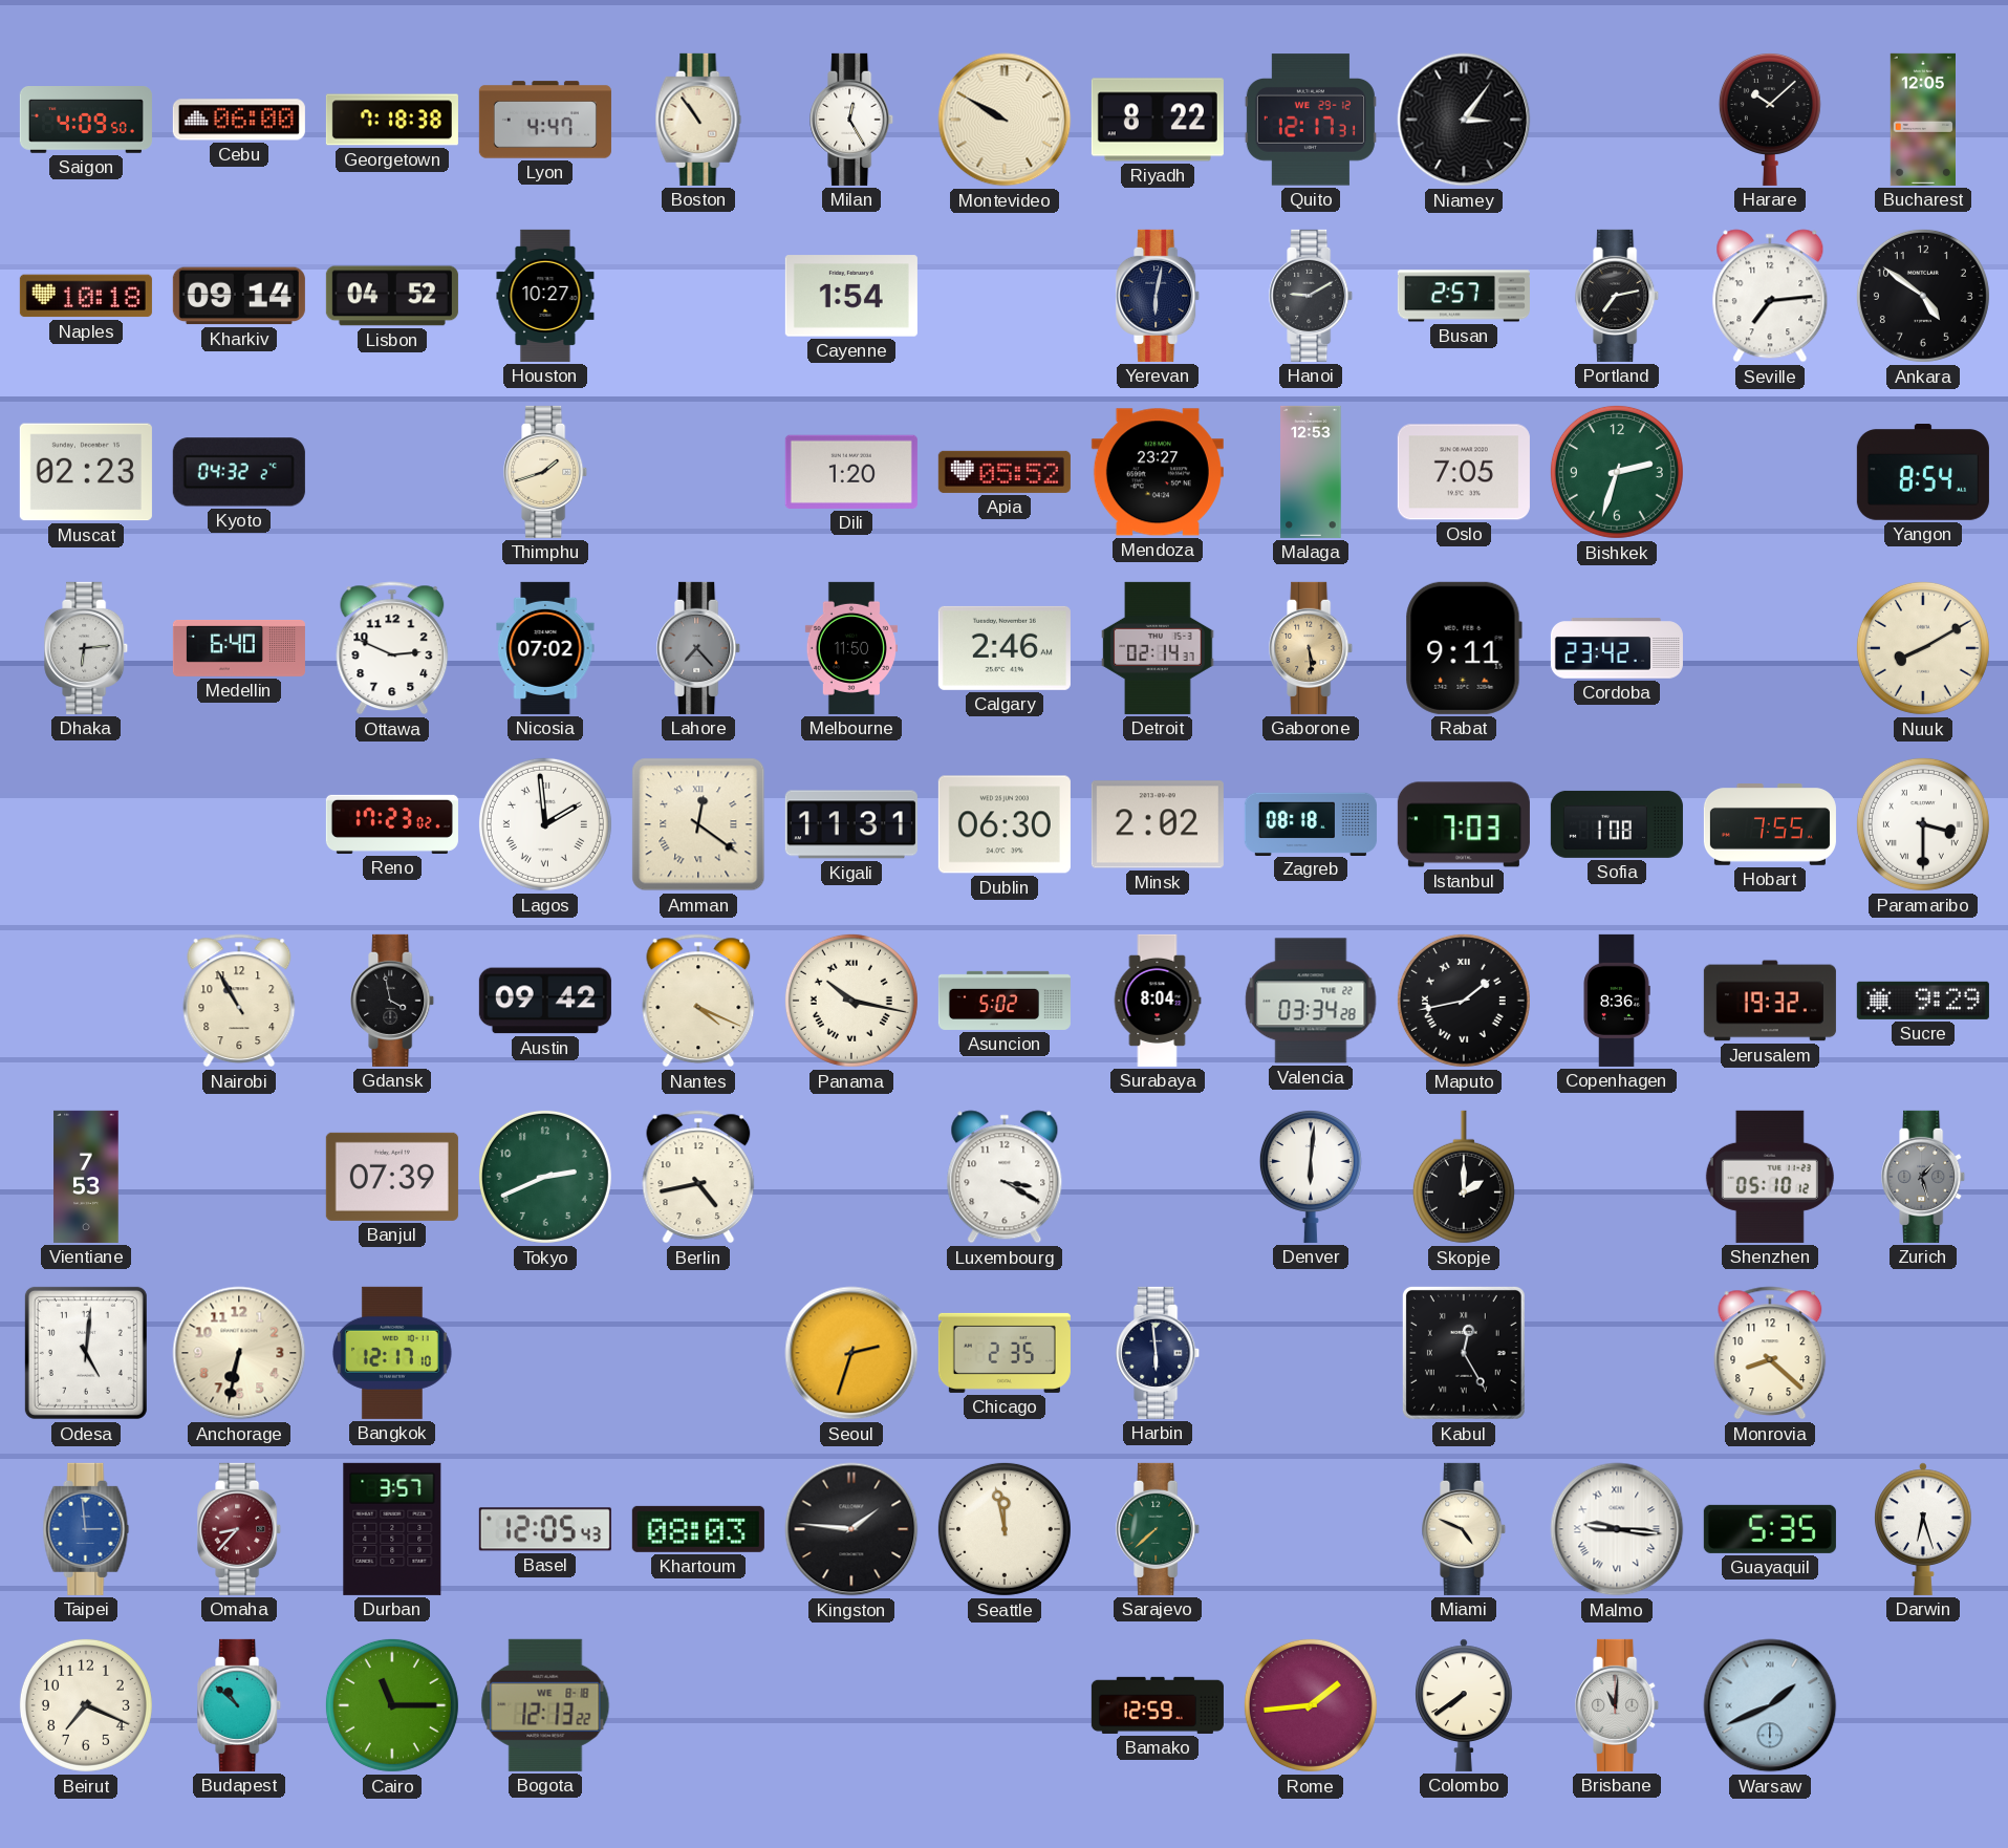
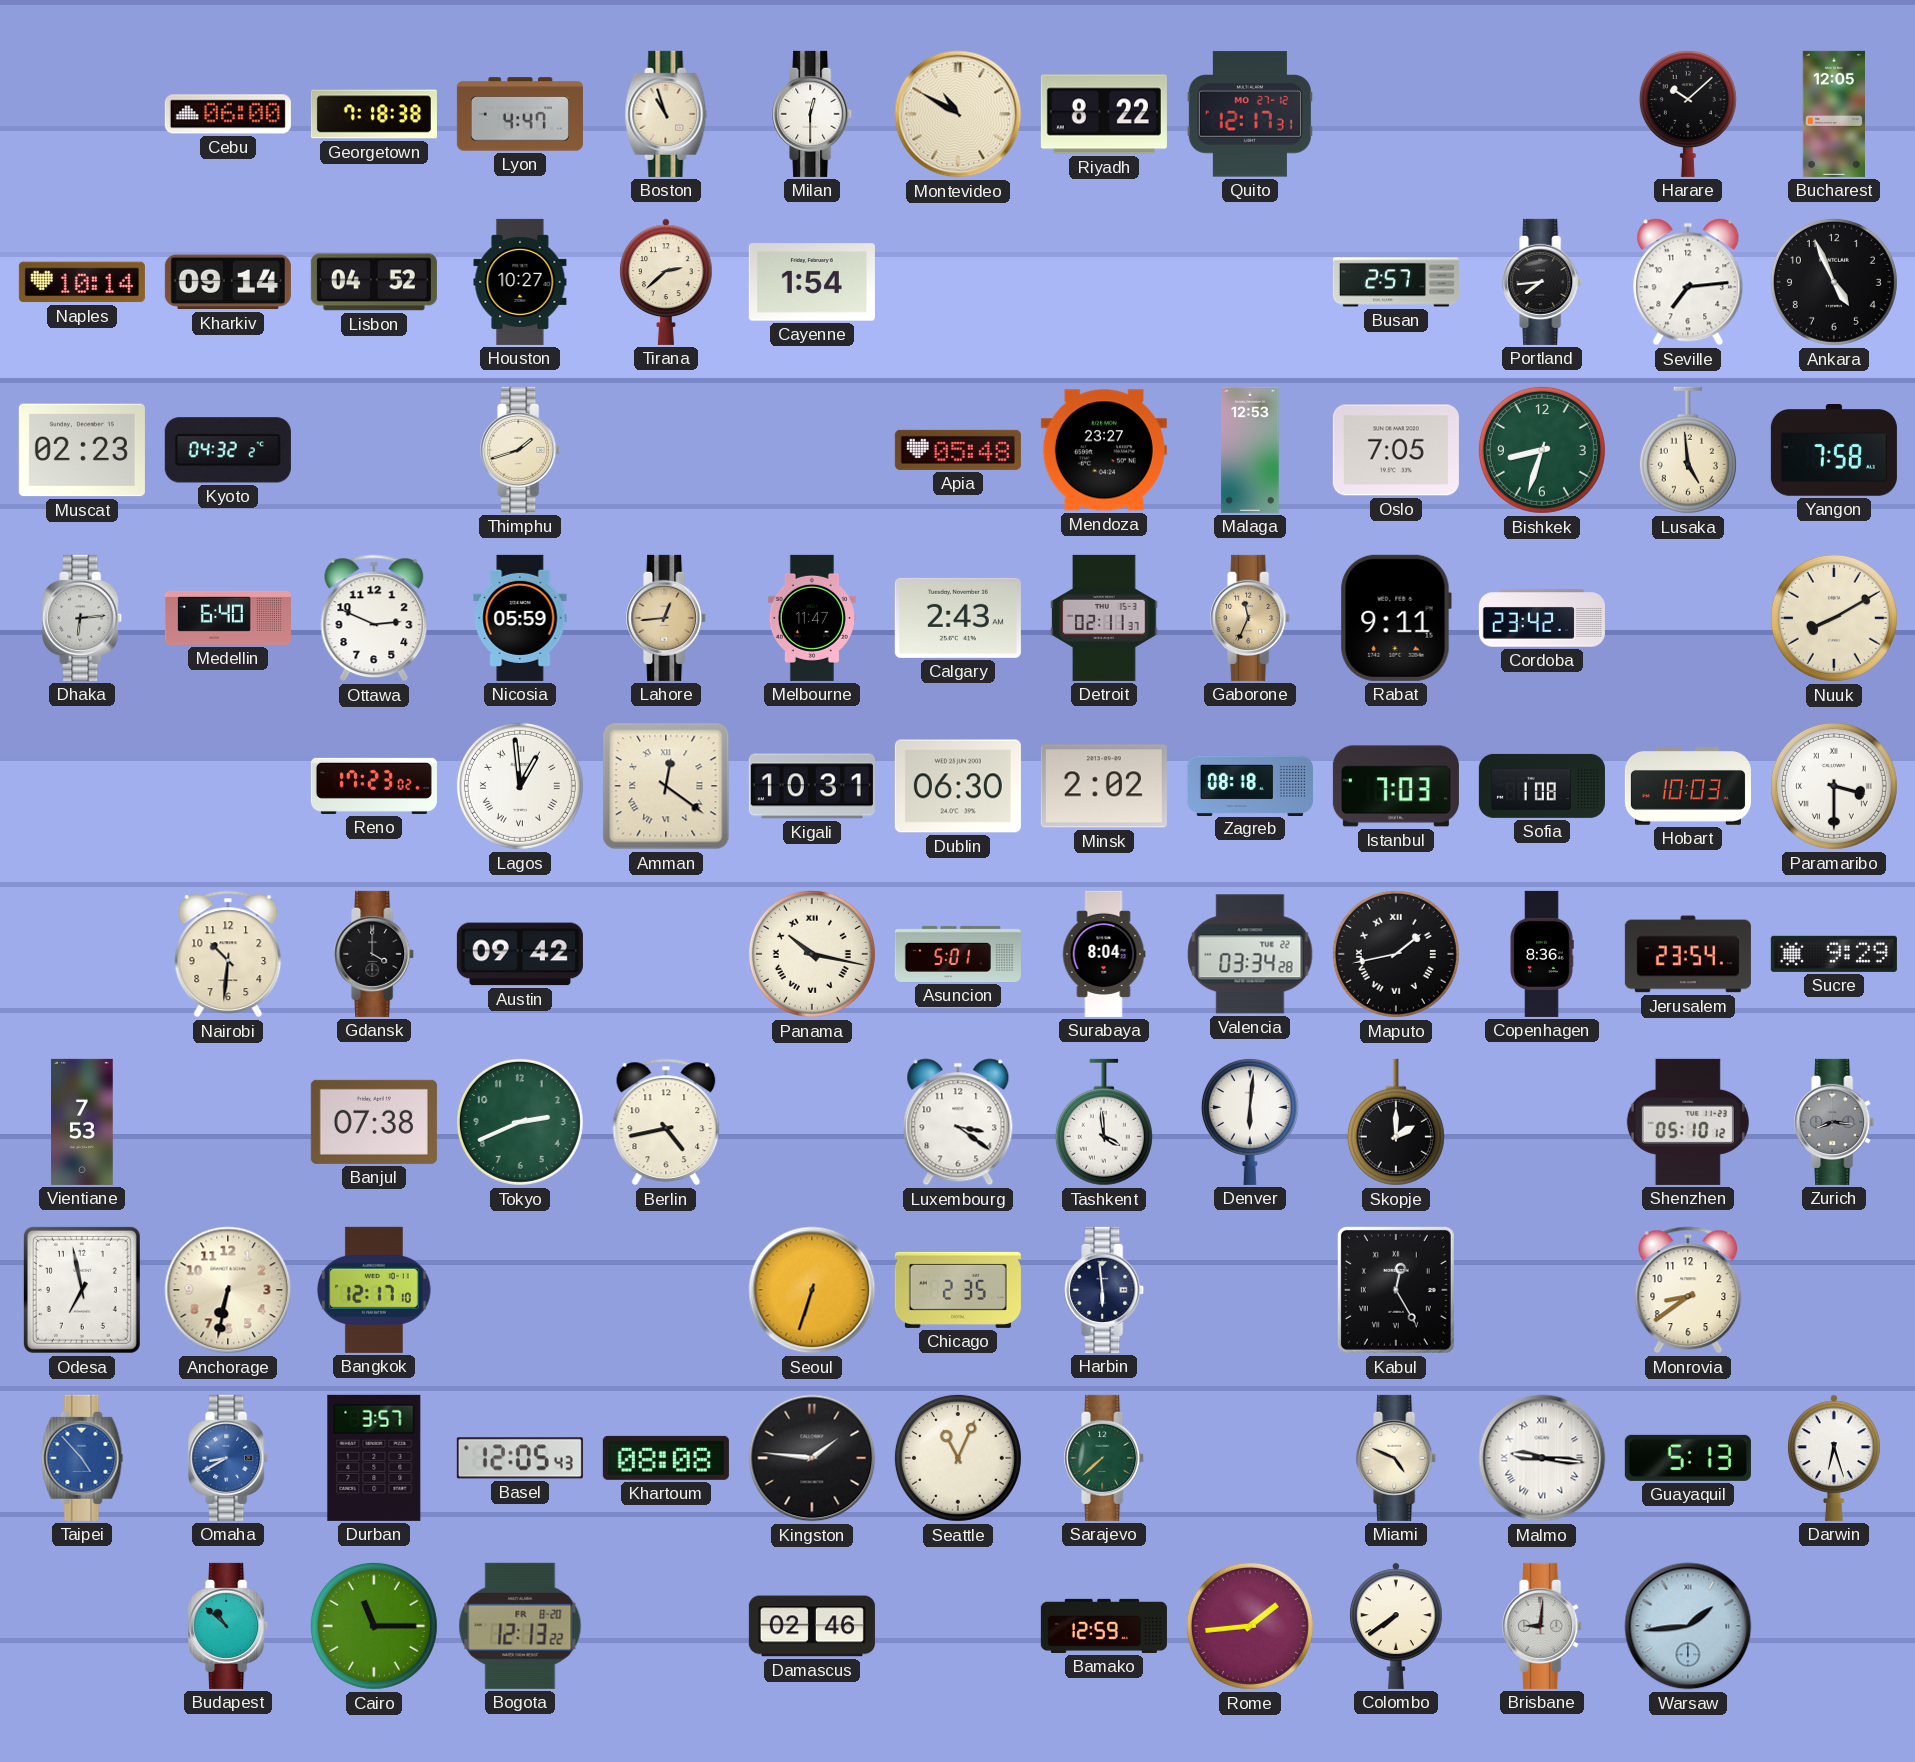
Saigon: 4:09 -> none
Boston: 10:54 -> 10:57
Milan: 12:25 -> 12:30
Montevideo: 9:50 -> 10:50
Quito date: WE 29-12 -> MO 27-12
Niamey: 3:06 -> none
Naples: 10:18 -> 10:14
Tirana: none -> 2:38
Yerevan: 6:02 -> none
Hanoi: 9:10 -> none
Portland: 7:13 -> 7:44
Ankara: 4:51 -> 4:56
Dili: 1:20 -> none
Apia: 05:52 -> 05:48
Bishkek: 2:33 -> 8:33
Lusaka: none -> 4:59
Yangon: 8:54 -> 7:58
Nicosia: 07:02 -> 05:59
Lahore: 7:23 -> 12:44
Lahore dial: grey -> champagne
Melbourne: 11:50 -> 11:47
Calgary: 2:46 -> 2:43
Detroit: 02:14 -> 02:11
Gaborone: 5:29 -> 11:34
Lagos: 1:59 -> 12:59
Kigali: 11:31 -> 10:31
Hobart: 7:55 -> 10:03
Nairobi: 10:55 -> 10:31
Gdansk: 3:58 -> 4:00
Nantes: 4:19 -> none
Asuncion: 5:02 -> 5:01
Jerusalem: 19:32 -> 23:54
Banjul: 07:39 -> 07:38
Luxembourg: 3:20 -> 3:21
Tashkent: none -> 3:59
Zurich: 1:27 -> 8:16
Odesa: 5:01 -> 6:58
Seoul: 2:33 -> 6:33
Monrovia: 8:22 -> 8:39
Taipei: 2:59 -> 4:53
Omaha: 8:37 -> 8:40
Omaha dial: burgundy -> blue
Khartoum: 08:03 -> 08:08
Seattle: 11:58 -> 11:04
Guayaquil: 5:35 -> 5:13
Beirut: 7:19 -> none
Bogota date: WE 8-18 -> FR 8-20
Damascus: none -> 02:46
Brisbane: 11:01 -> 9:01
Warsaw: 1:41 -> 1:44
